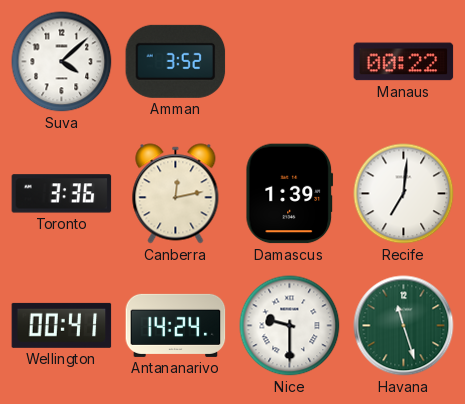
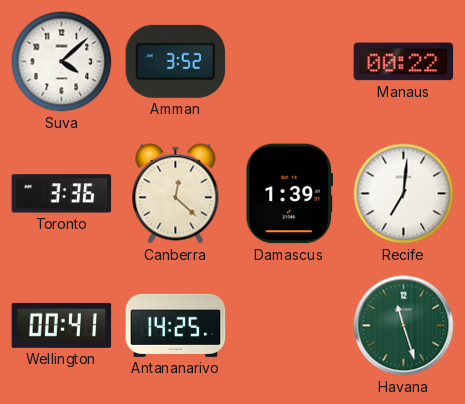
Canberra: 12:13 -> 12:22
Antananarivo: 14:24 -> 14:25
Nice: 9:30 -> none
